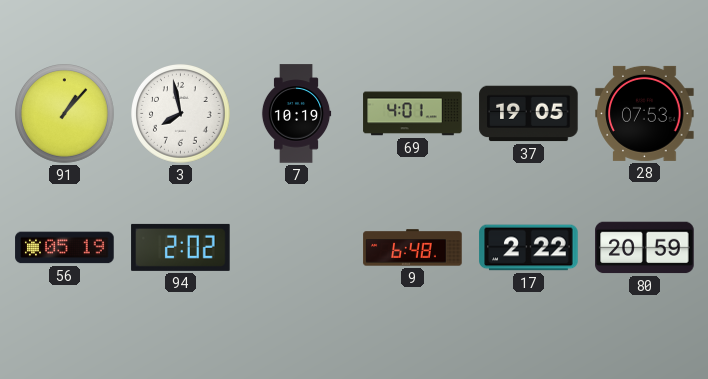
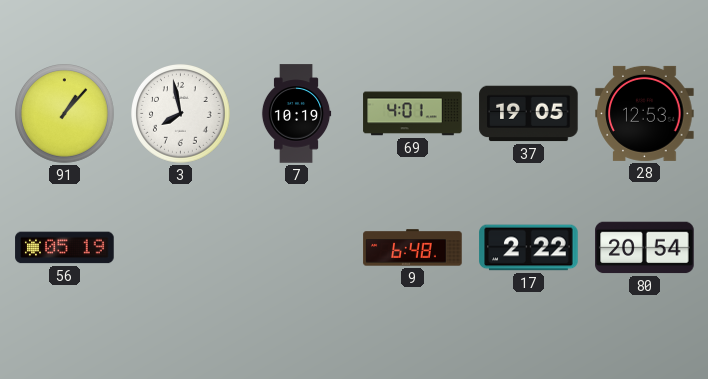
28: 07:53 -> 12:53
94: 2:02 -> none
80: 20:59 -> 20:54
